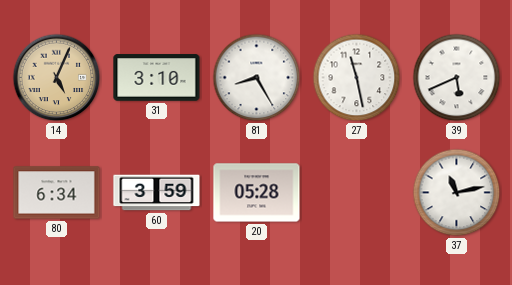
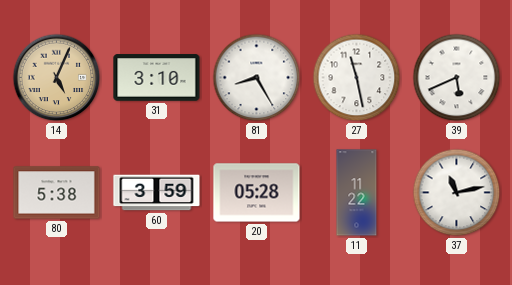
80: 6:34 -> 5:38
11: none -> 11:22
